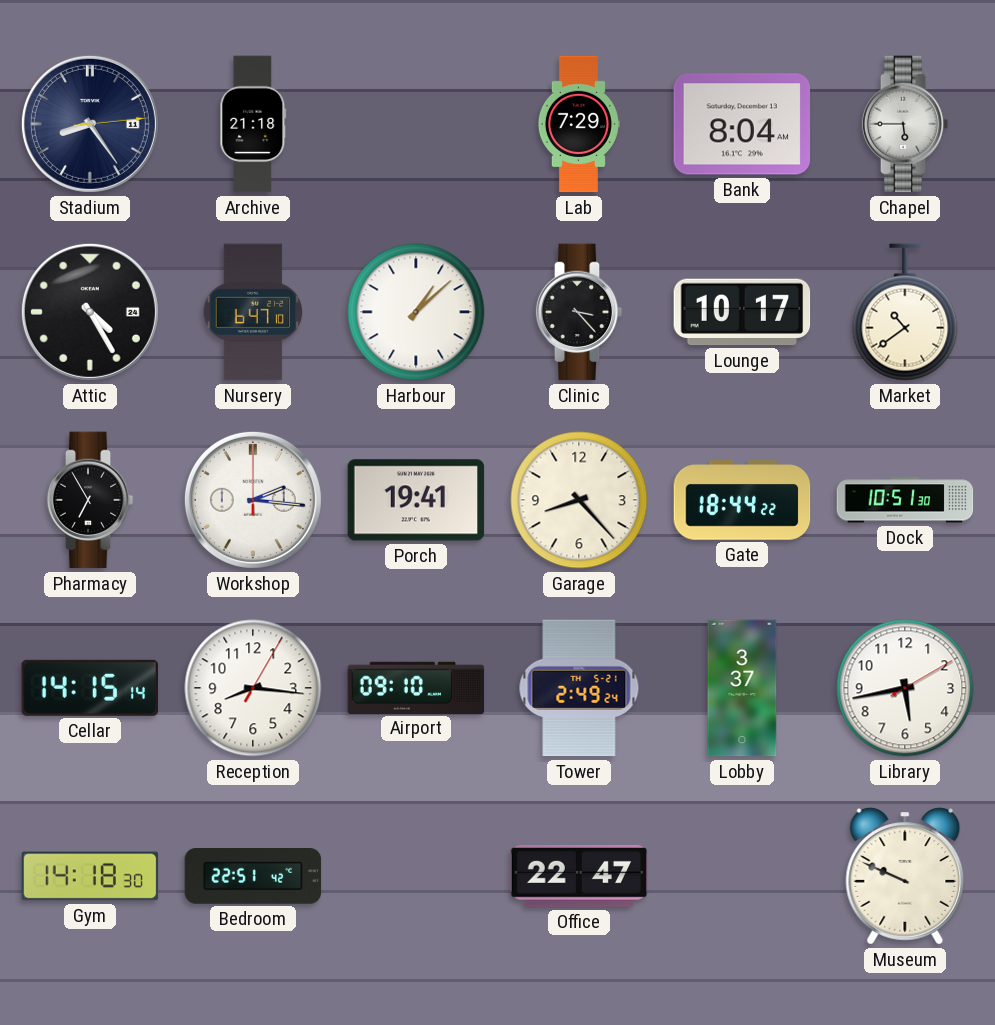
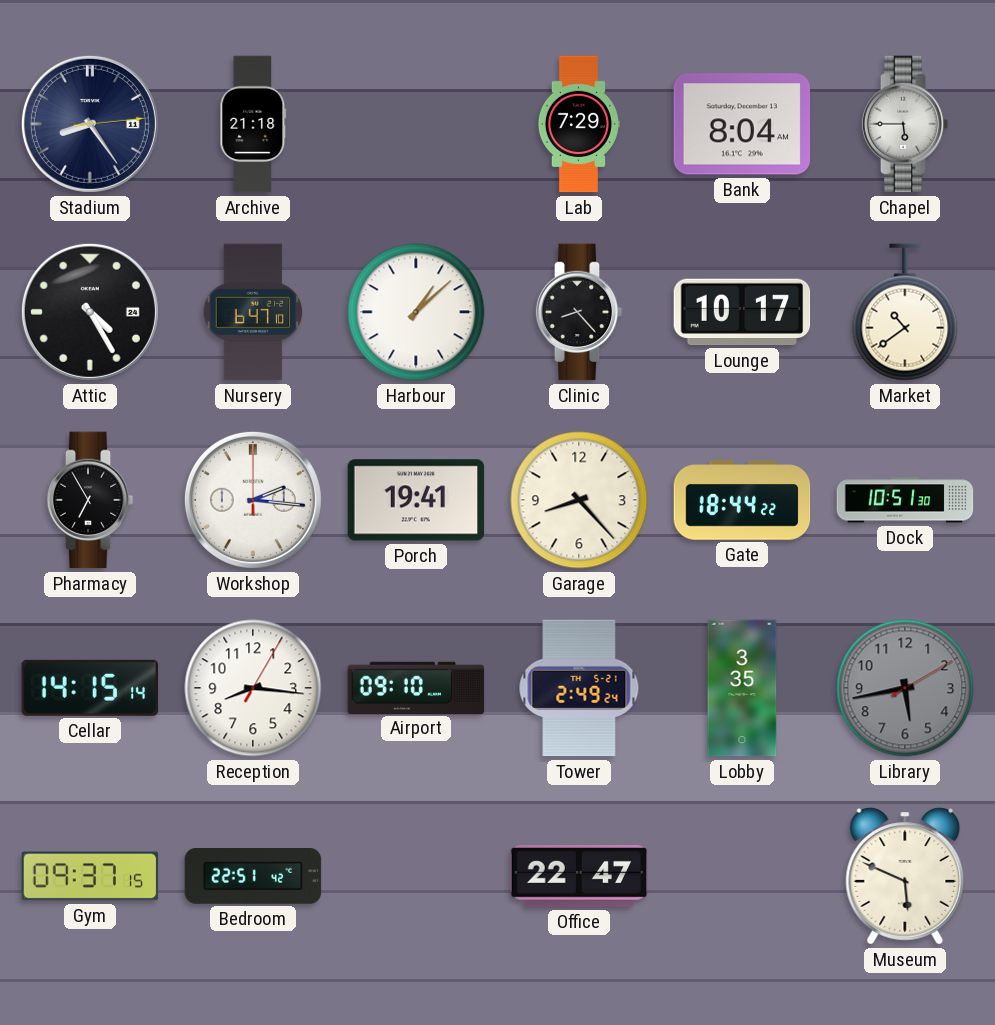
Clinic: 3:23 -> 8:23
Lobby: 3:37 -> 3:35
Library dial: white -> grey
Gym: 14:18 -> 09:37
Museum: 9:49 -> 5:49
